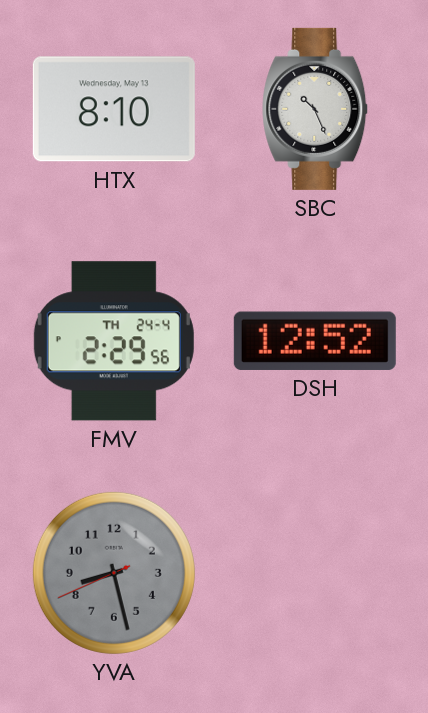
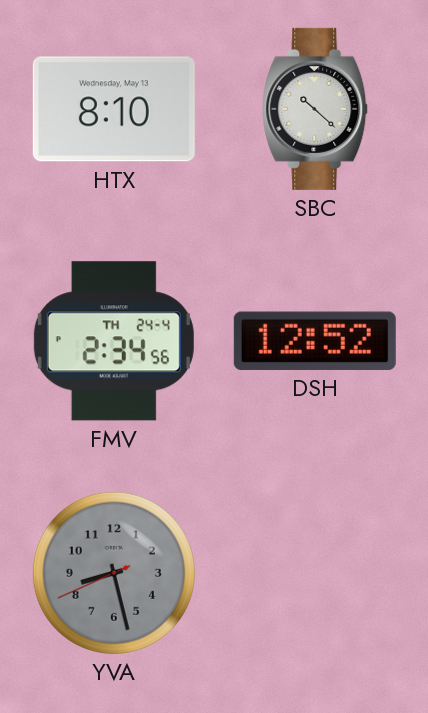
SBC: 10:26 -> 10:22
FMV: 2:29 -> 2:34
